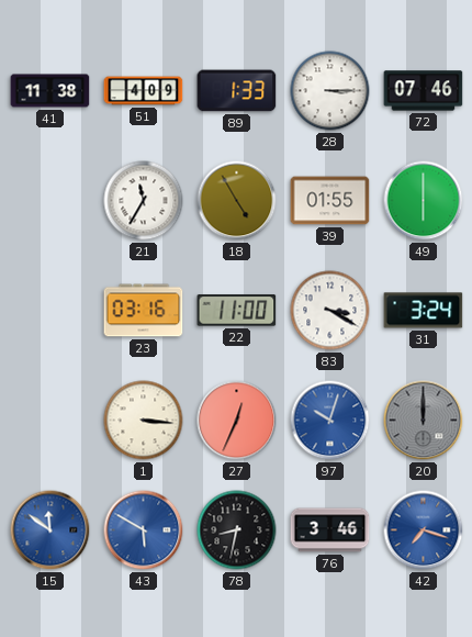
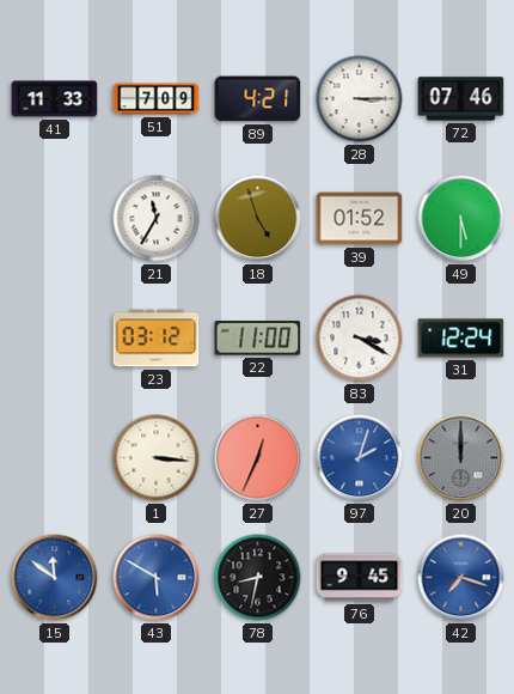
41: 11:38 -> 11:33
51: 4:09 -> 7:09
89: 1:33 -> 4:21
18: 4:55 -> 4:57
39: 01:55 -> 01:52
49: 6:00 -> 5:30
23: 03:16 -> 03:12
31: 3:24 -> 12:24
97: 10:03 -> 2:03
76: 3:46 -> 9:45
